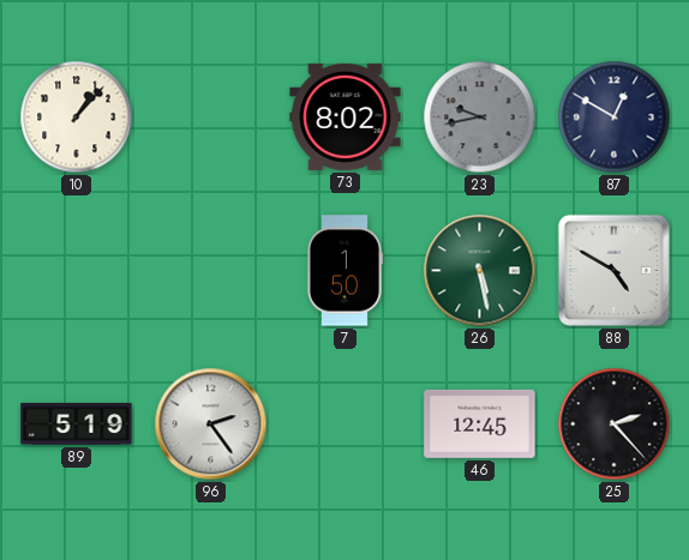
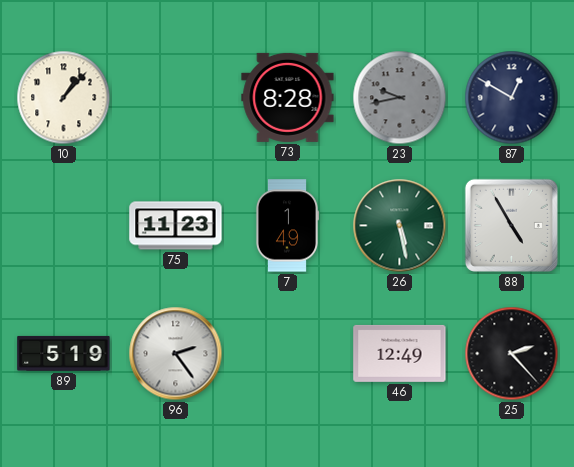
73: 8:02 -> 8:28
75: none -> 11:23
7: 1:50 -> 1:49
88: 4:50 -> 4:55
46: 12:45 -> 12:49
